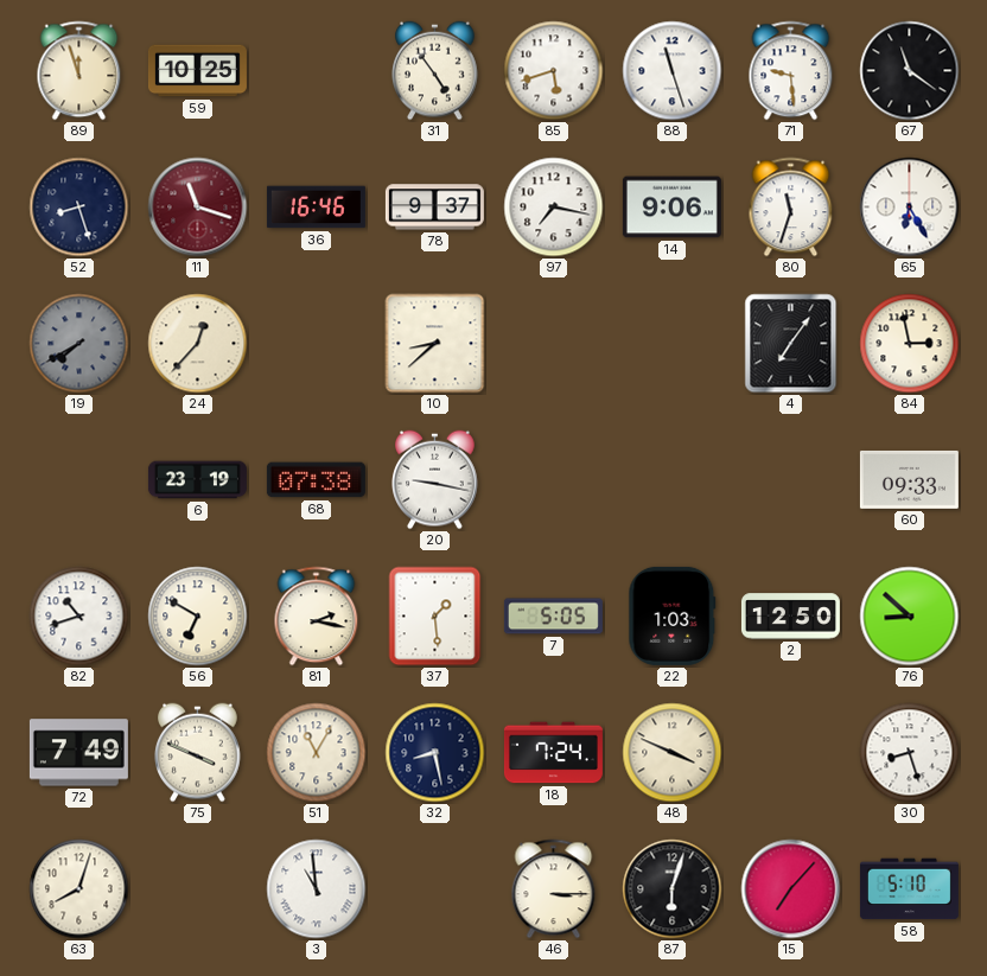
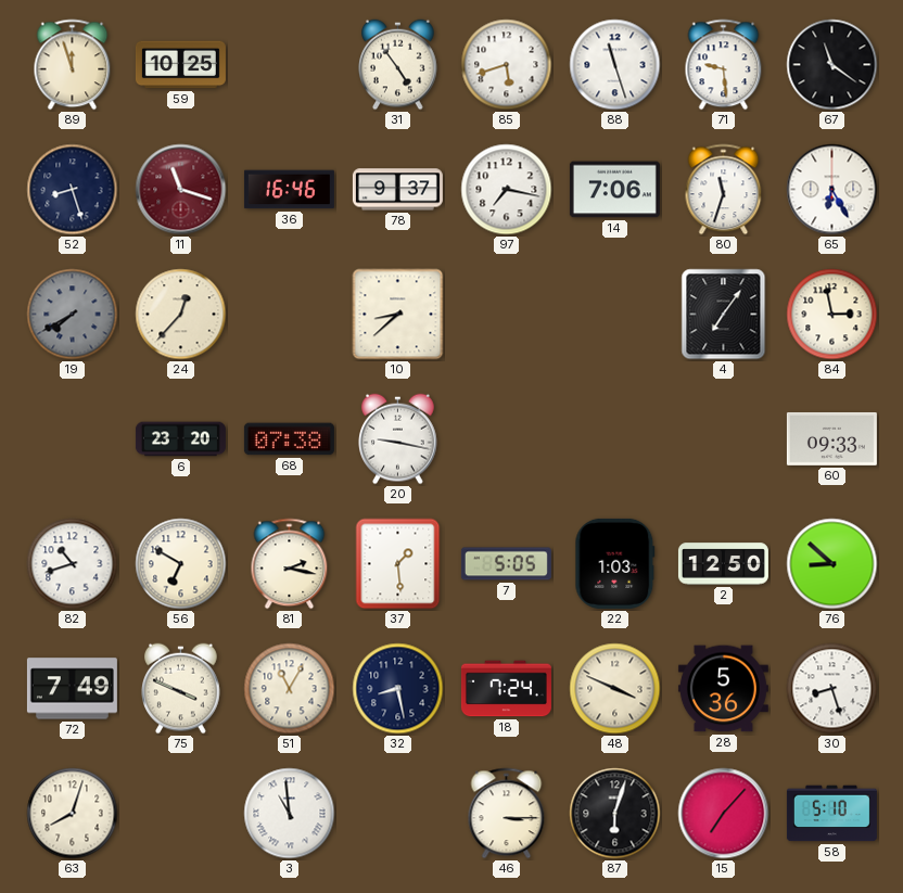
14: 9:06 -> 7:06
6: 23:19 -> 23:20
28: none -> 5:36
